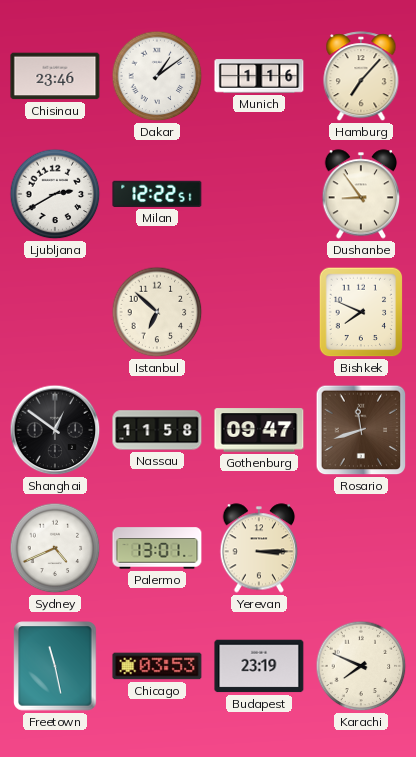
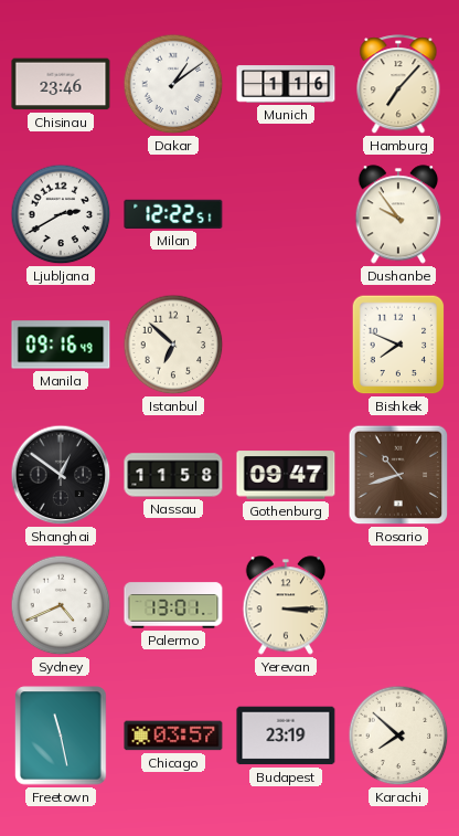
Dushanbe: 8:54 -> 9:54
Manila: none -> 09:16
Rosario: 11:42 -> 10:42
Chicago: 03:53 -> 03:57
Karachi: 7:49 -> 7:52
